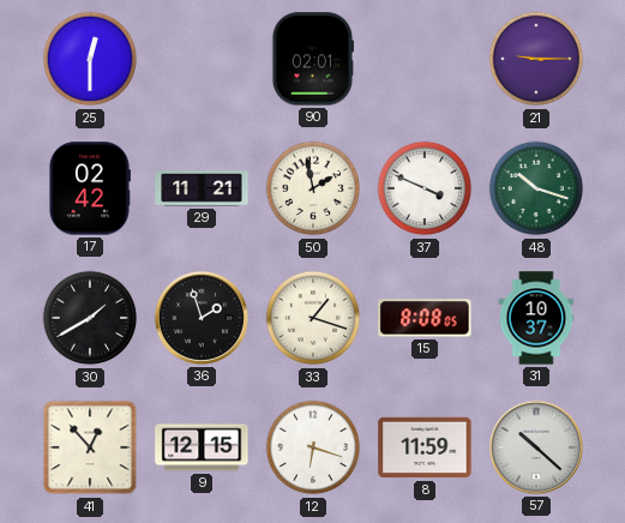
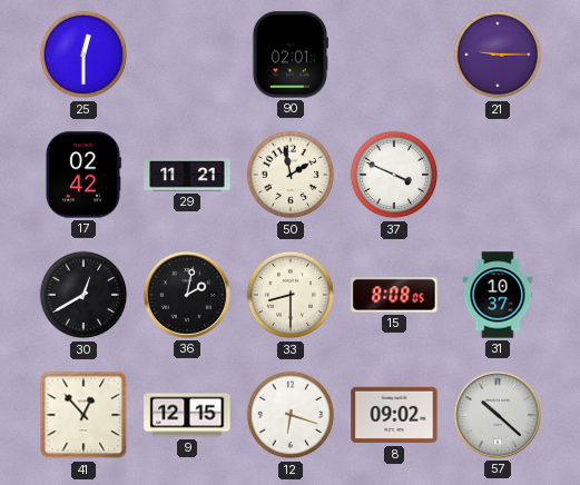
48: 10:18 -> none
30: 1:40 -> 12:40
36: 1:57 -> 2:02
33: 1:18 -> 8:30
8: 11:59 -> 09:02
